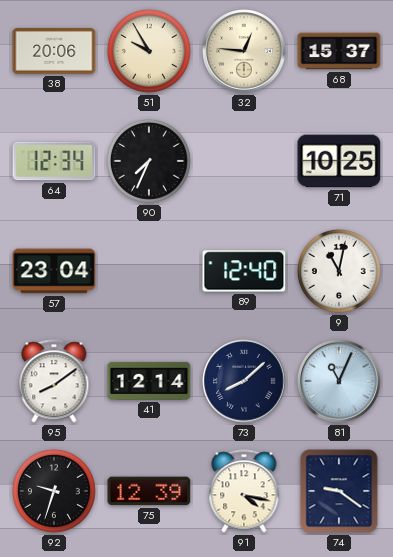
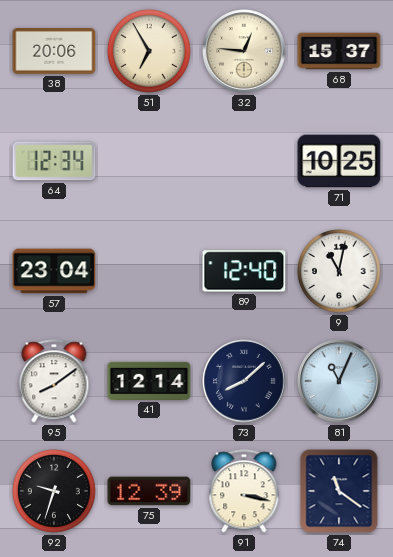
51: 9:55 -> 6:55
90: 7:34 -> none
91: 4:17 -> 3:17
74: 9:21 -> 11:21
